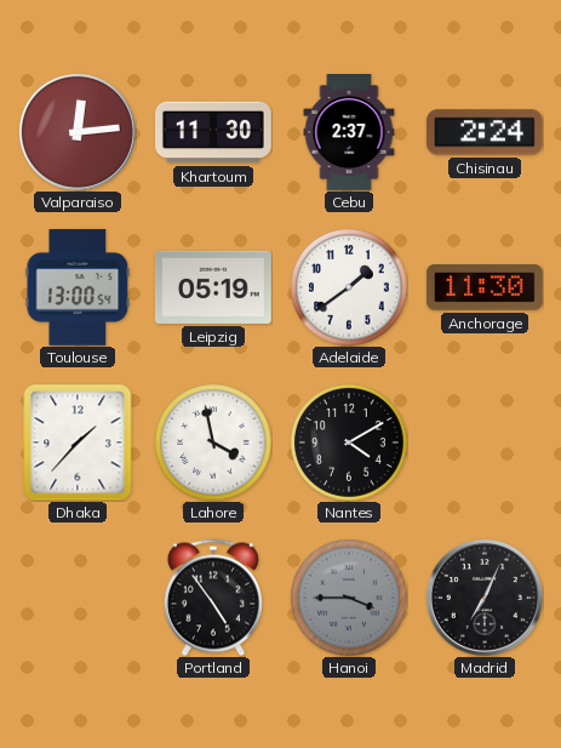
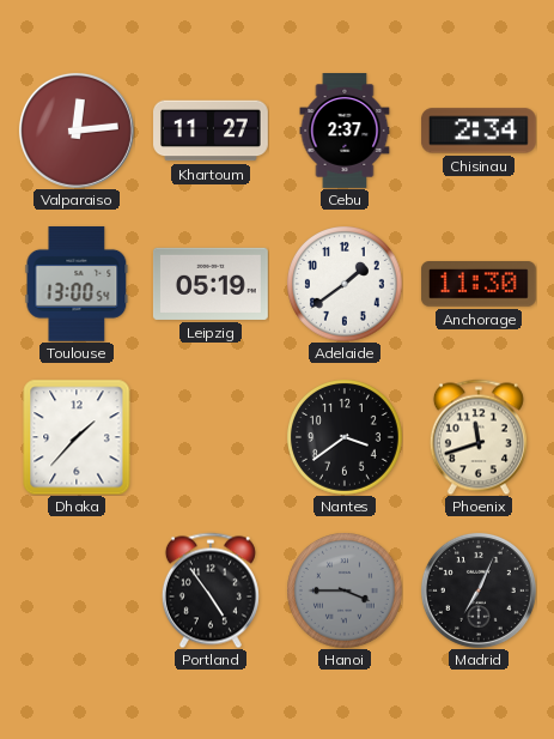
Khartoum: 11:30 -> 11:27
Chisinau: 2:24 -> 2:34
Lahore: 3:58 -> none
Nantes: 4:10 -> 3:39
Phoenix: none -> 11:42
